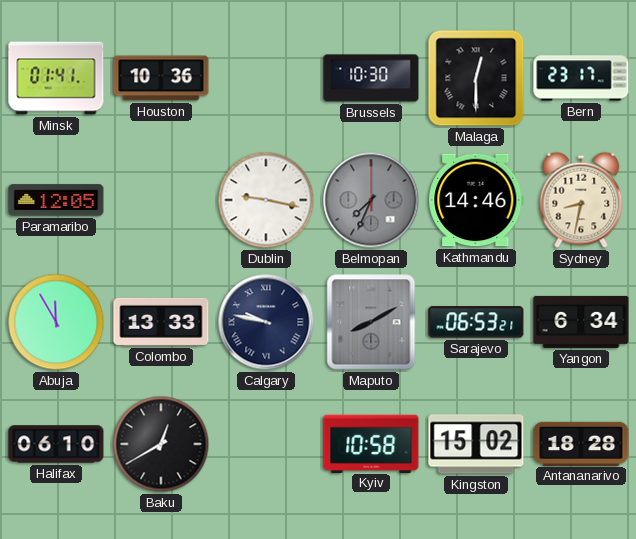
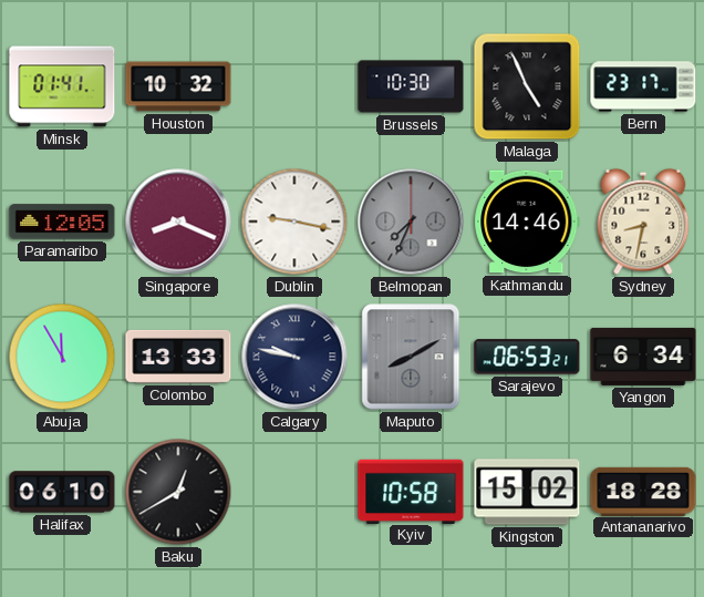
Houston: 10:36 -> 10:32
Malaga: 12:30 -> 4:56
Singapore: none -> 8:19
